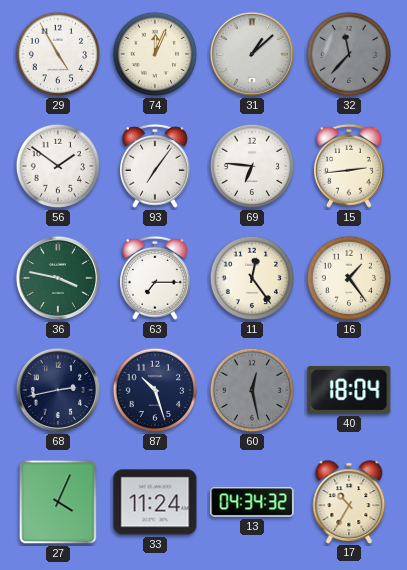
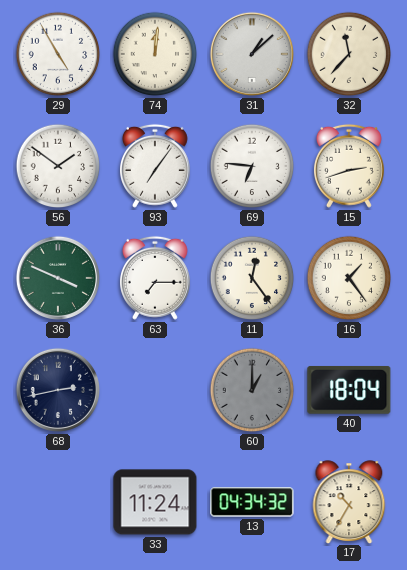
74: 12:04 -> 12:01
32 dial: grey -> cream
15: 2:44 -> 2:42
36: 3:47 -> 3:49
87: 10:27 -> none
60: 12:28 -> 1:00
27: 4:04 -> none
